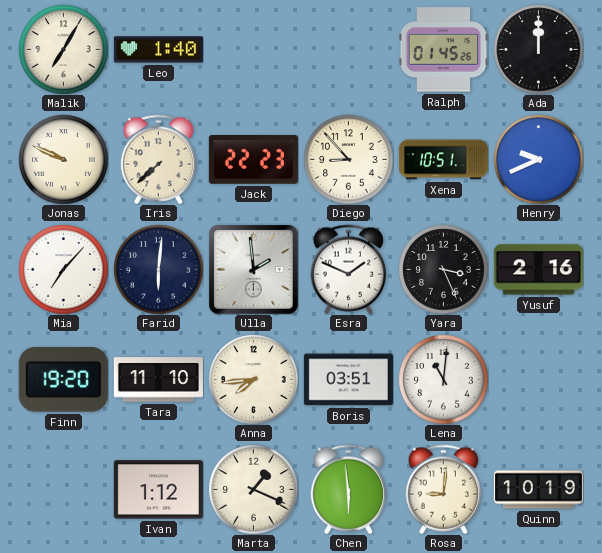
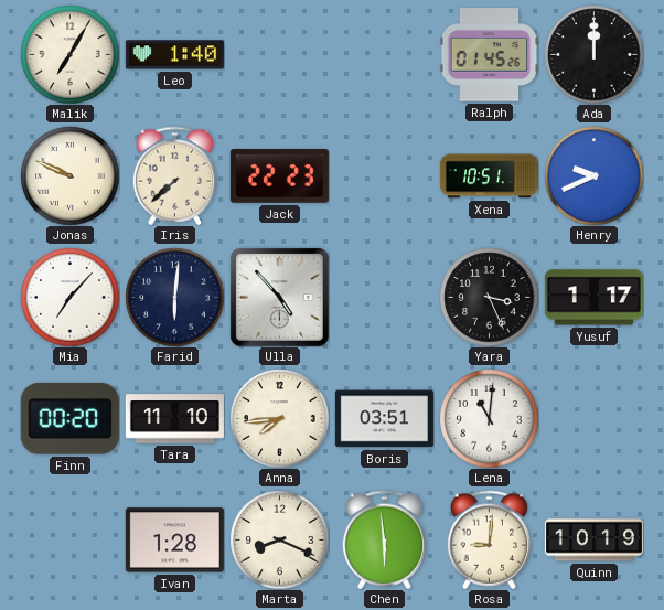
Diego: 8:53 -> none
Ulla: 1:59 -> 4:53
Esra: 1:49 -> none
Yusuf: 2:16 -> 1:17
Finn: 19:20 -> 00:20
Ivan: 1:12 -> 1:28
Marta: 1:19 -> 8:19
